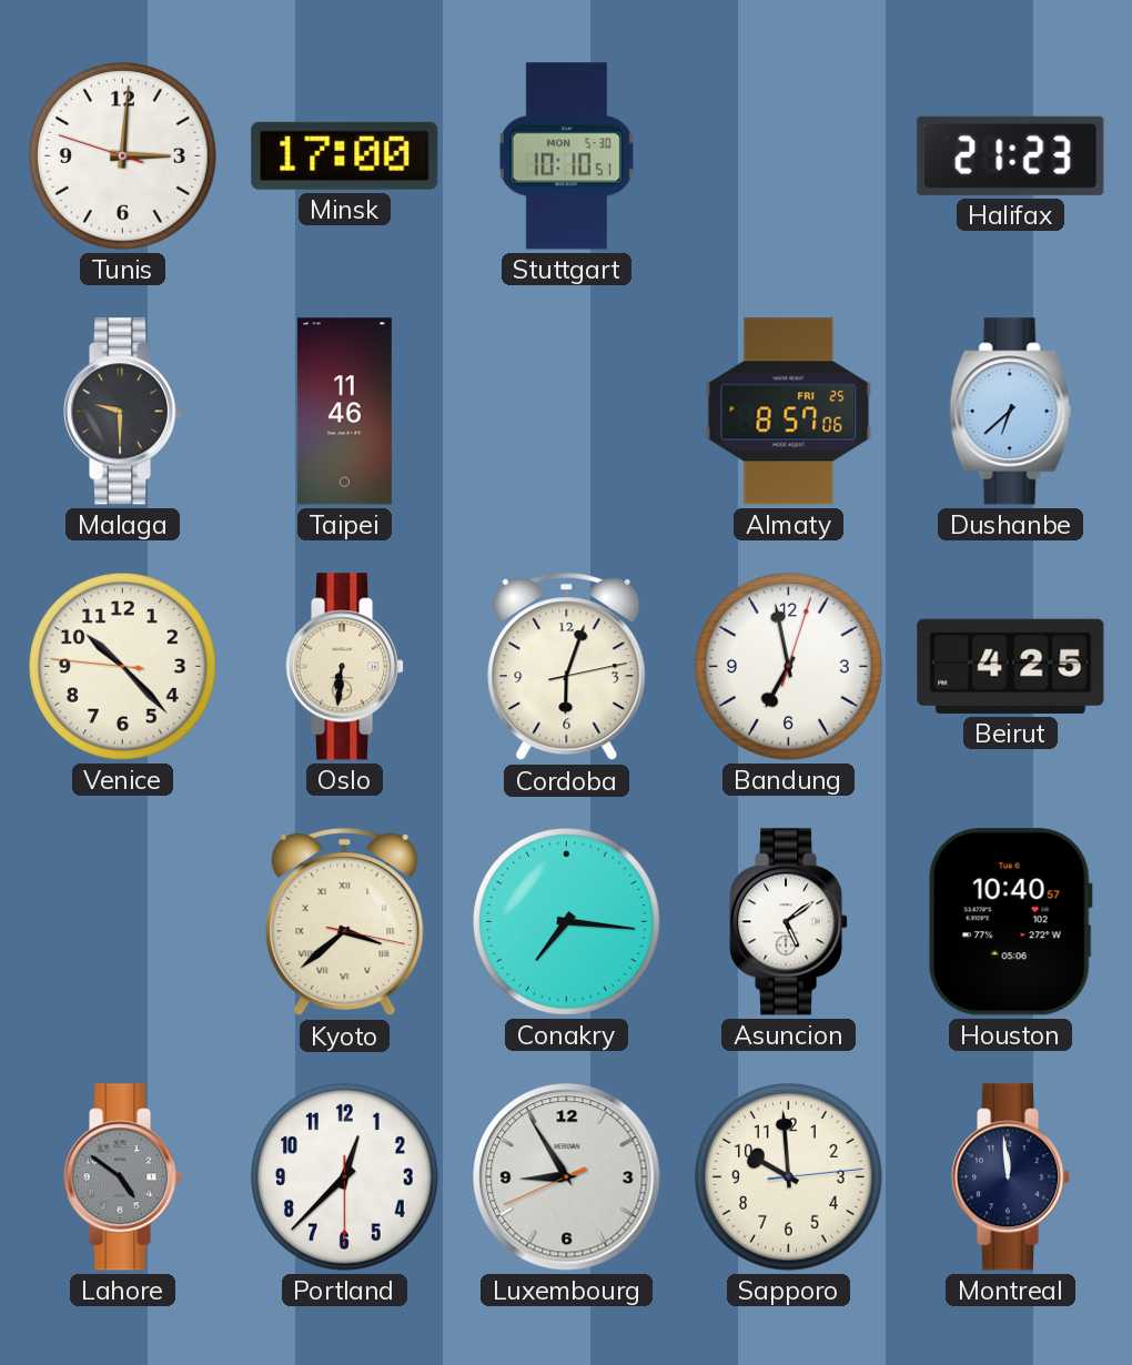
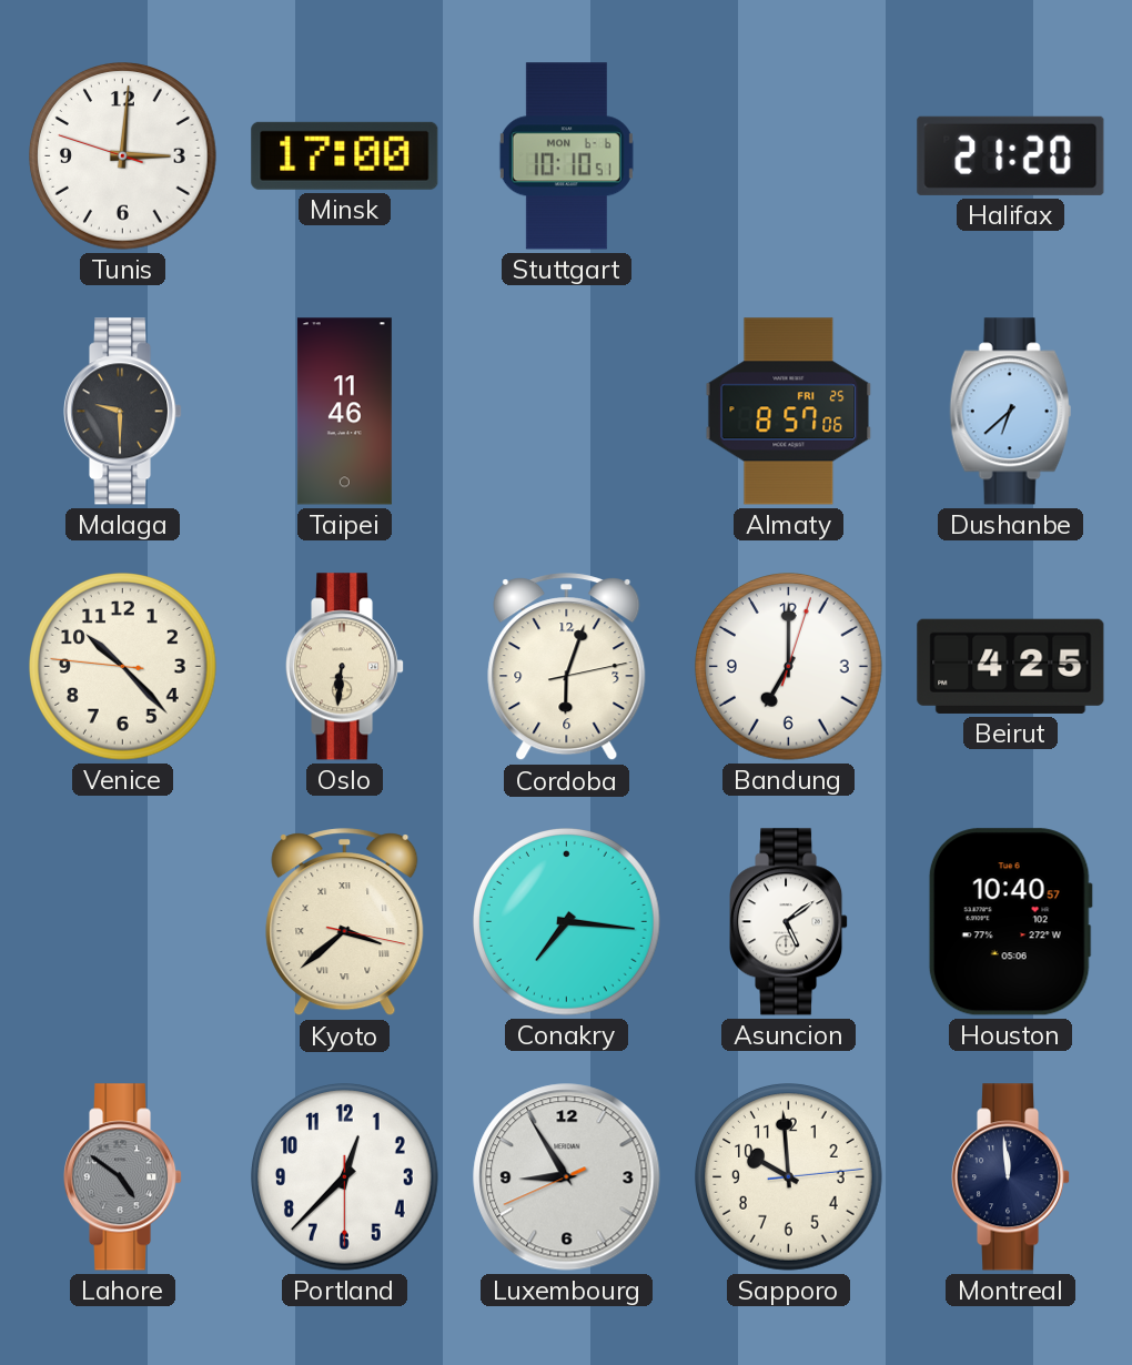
Stuttgart date: MON 5-30 -> MON 6-6
Halifax: 21:23 -> 21:20
Bandung: 6:58 -> 7:00
